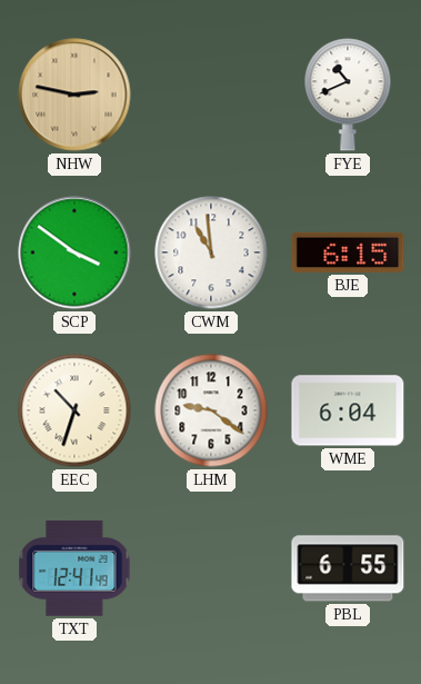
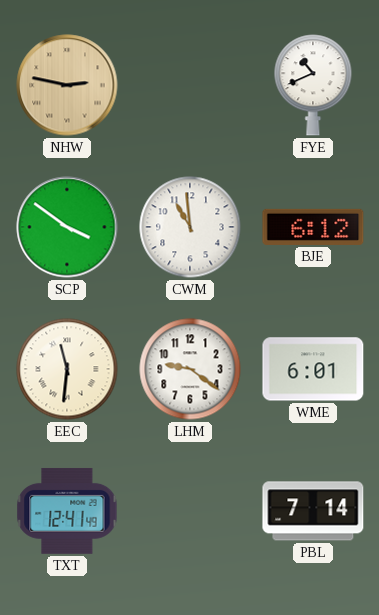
BJE: 6:15 -> 6:12
EEC: 10:33 -> 11:31
WME: 6:04 -> 6:01
PBL: 6:55 -> 7:14
